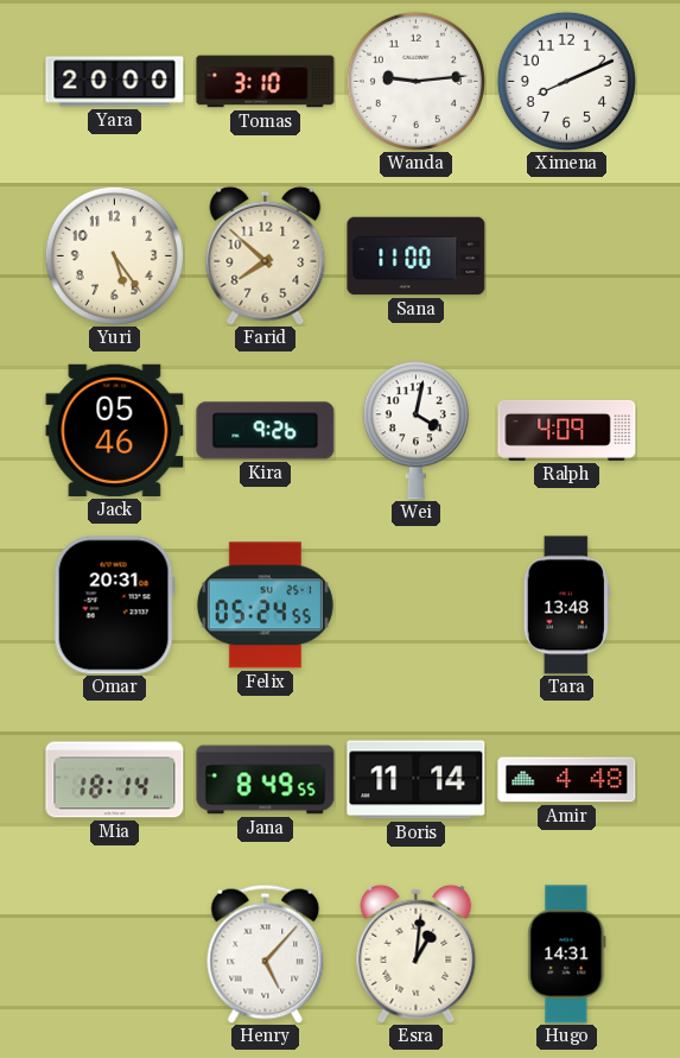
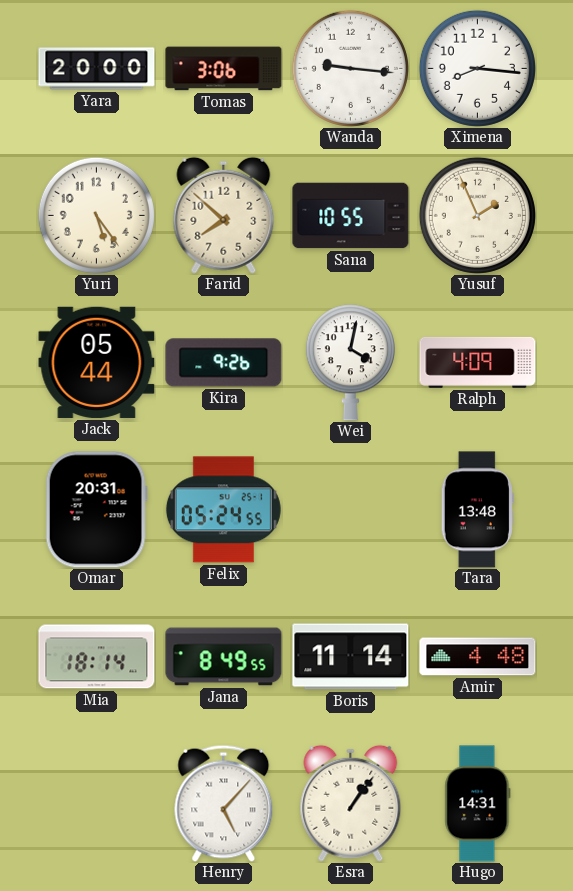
Tomas: 3:10 -> 3:06
Wanda: 9:14 -> 9:16
Ximena: 8:11 -> 8:16
Sana: 11:00 -> 10:55
Yusuf: none -> 1:56
Jack: 05:46 -> 05:44
Esra: 1:01 -> 1:06
